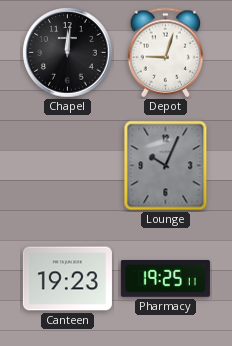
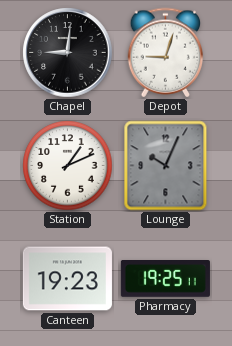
Chapel: 12:01 -> 9:01
Station: none -> 1:11
